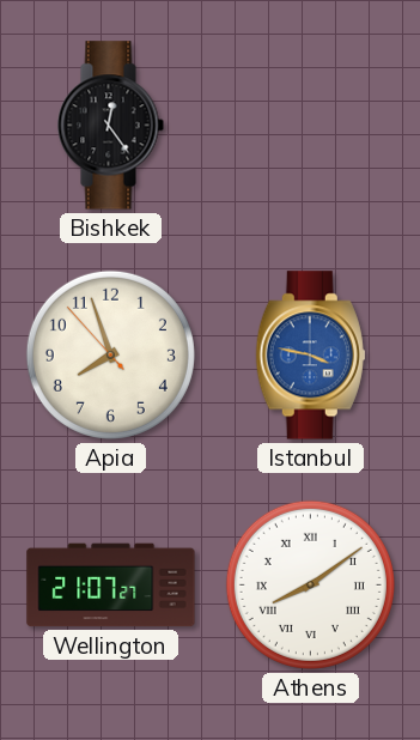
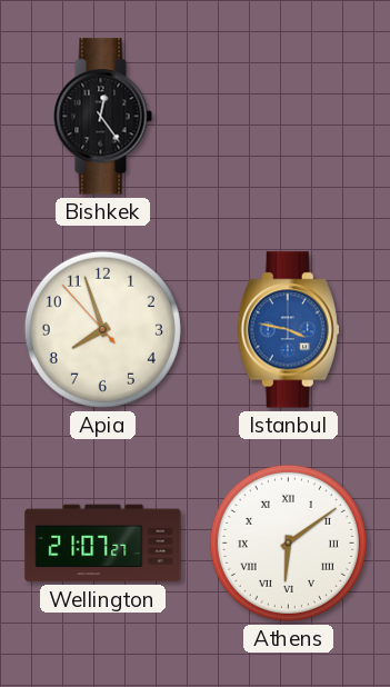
Athens: 8:09 -> 6:09
